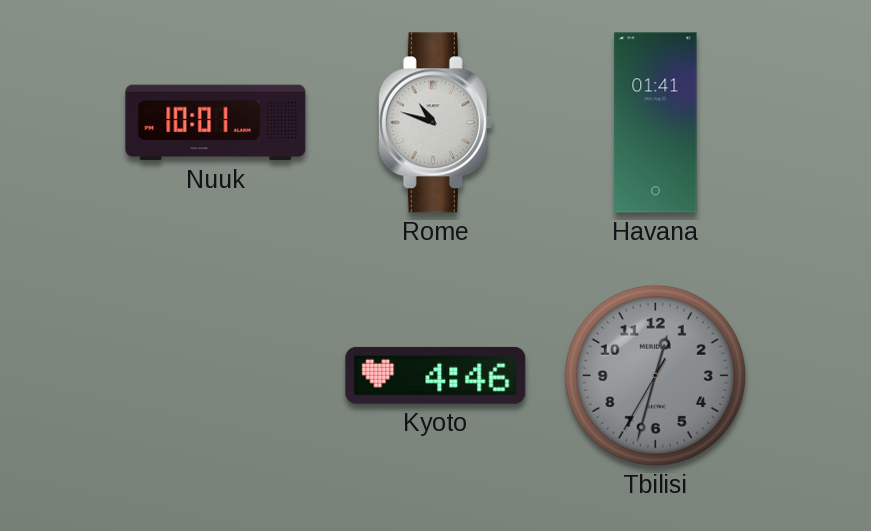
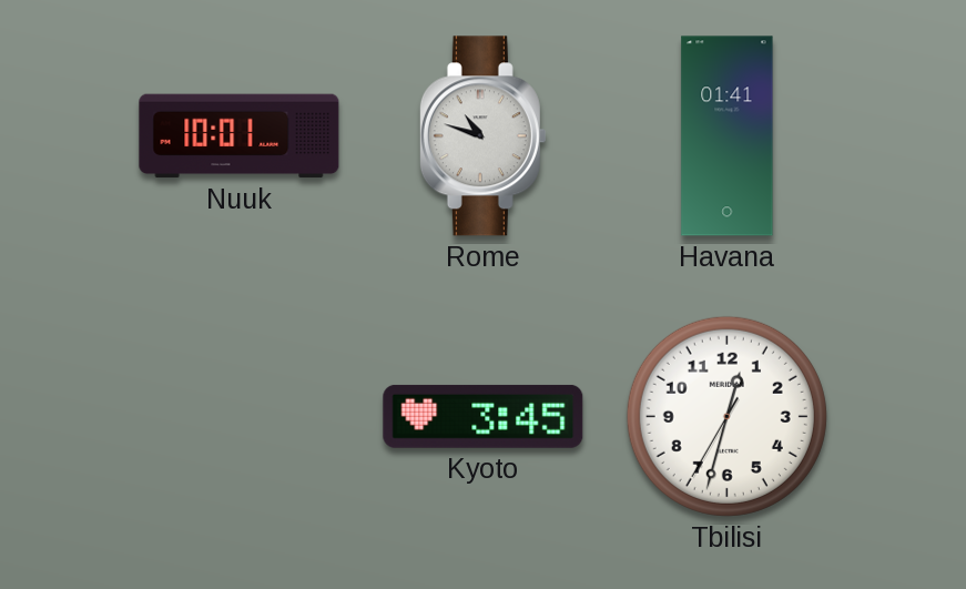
Kyoto: 4:46 -> 3:45
Tbilisi dial: grey -> white
